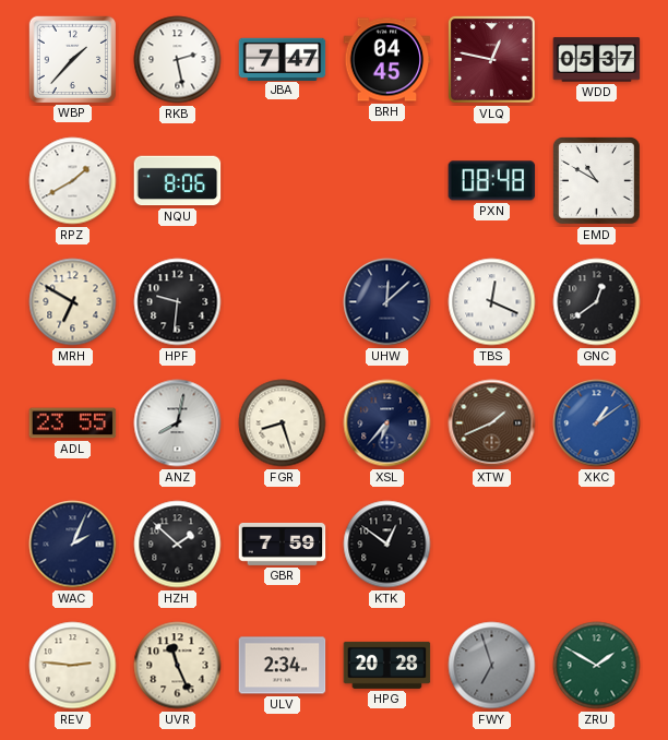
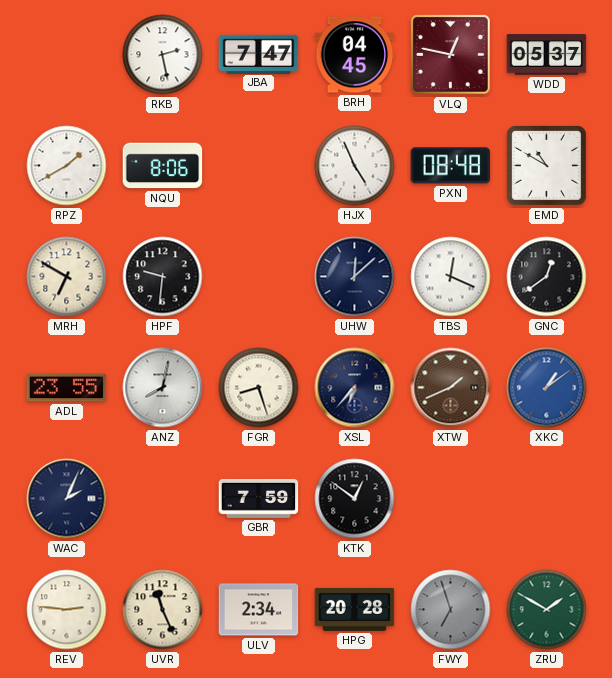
WBP: 1:37 -> none
HJX: none -> 4:56
HZH: 1:52 -> none
